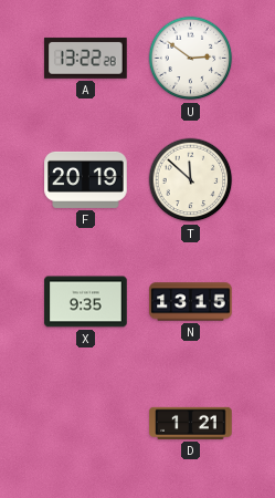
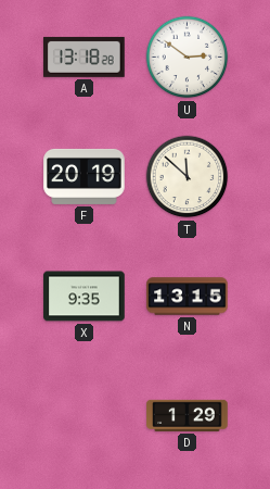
A: 13:22 -> 13:18
D: 1:21 -> 1:29
